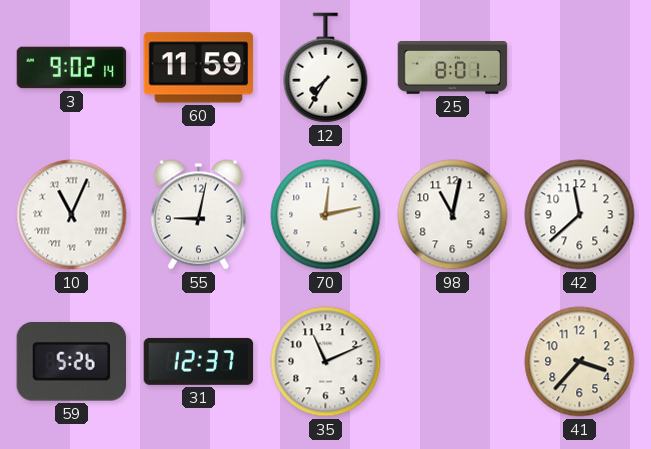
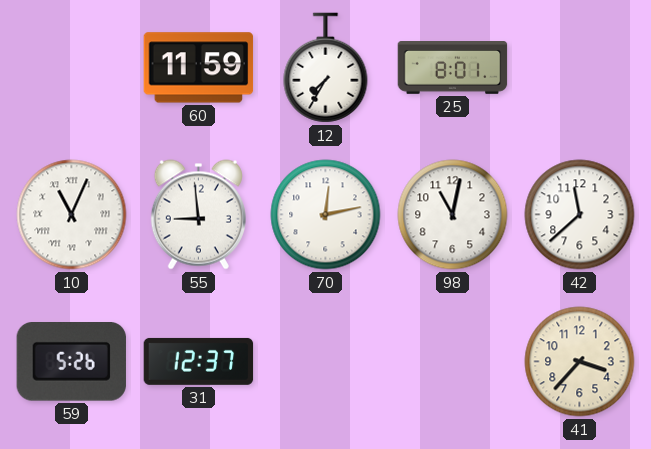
3: 9:02 -> none
55: 9:02 -> 8:59
35: 11:11 -> none
